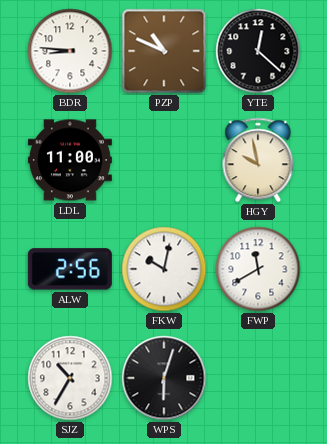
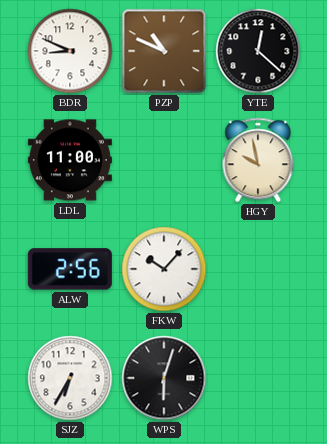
BDR: 8:46 -> 8:49
FKW: 10:02 -> 10:07
FWP: 11:40 -> none
SJZ: 10:35 -> 6:35
